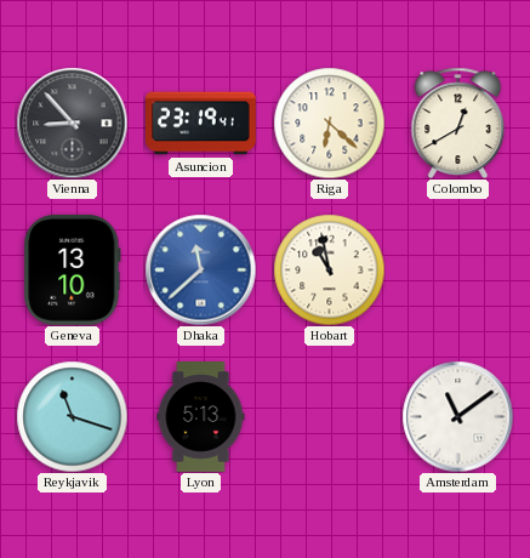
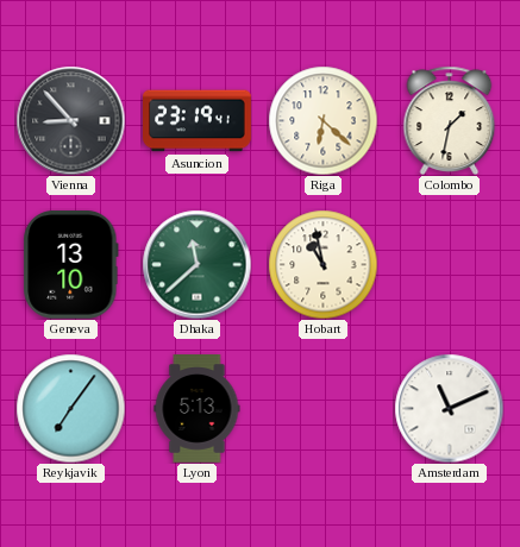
Colombo: 12:40 -> 1:32
Dhaka dial: blue -> green
Reykjavik: 11:18 -> 7:06
Amsterdam: 11:09 -> 11:11
